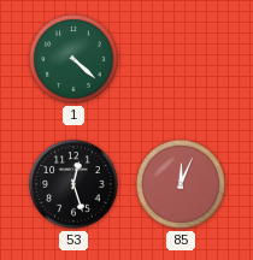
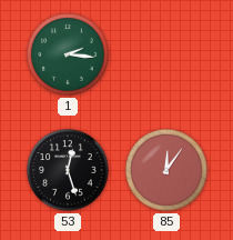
1: 4:22 -> 2:16
85: 12:04 -> 12:06
